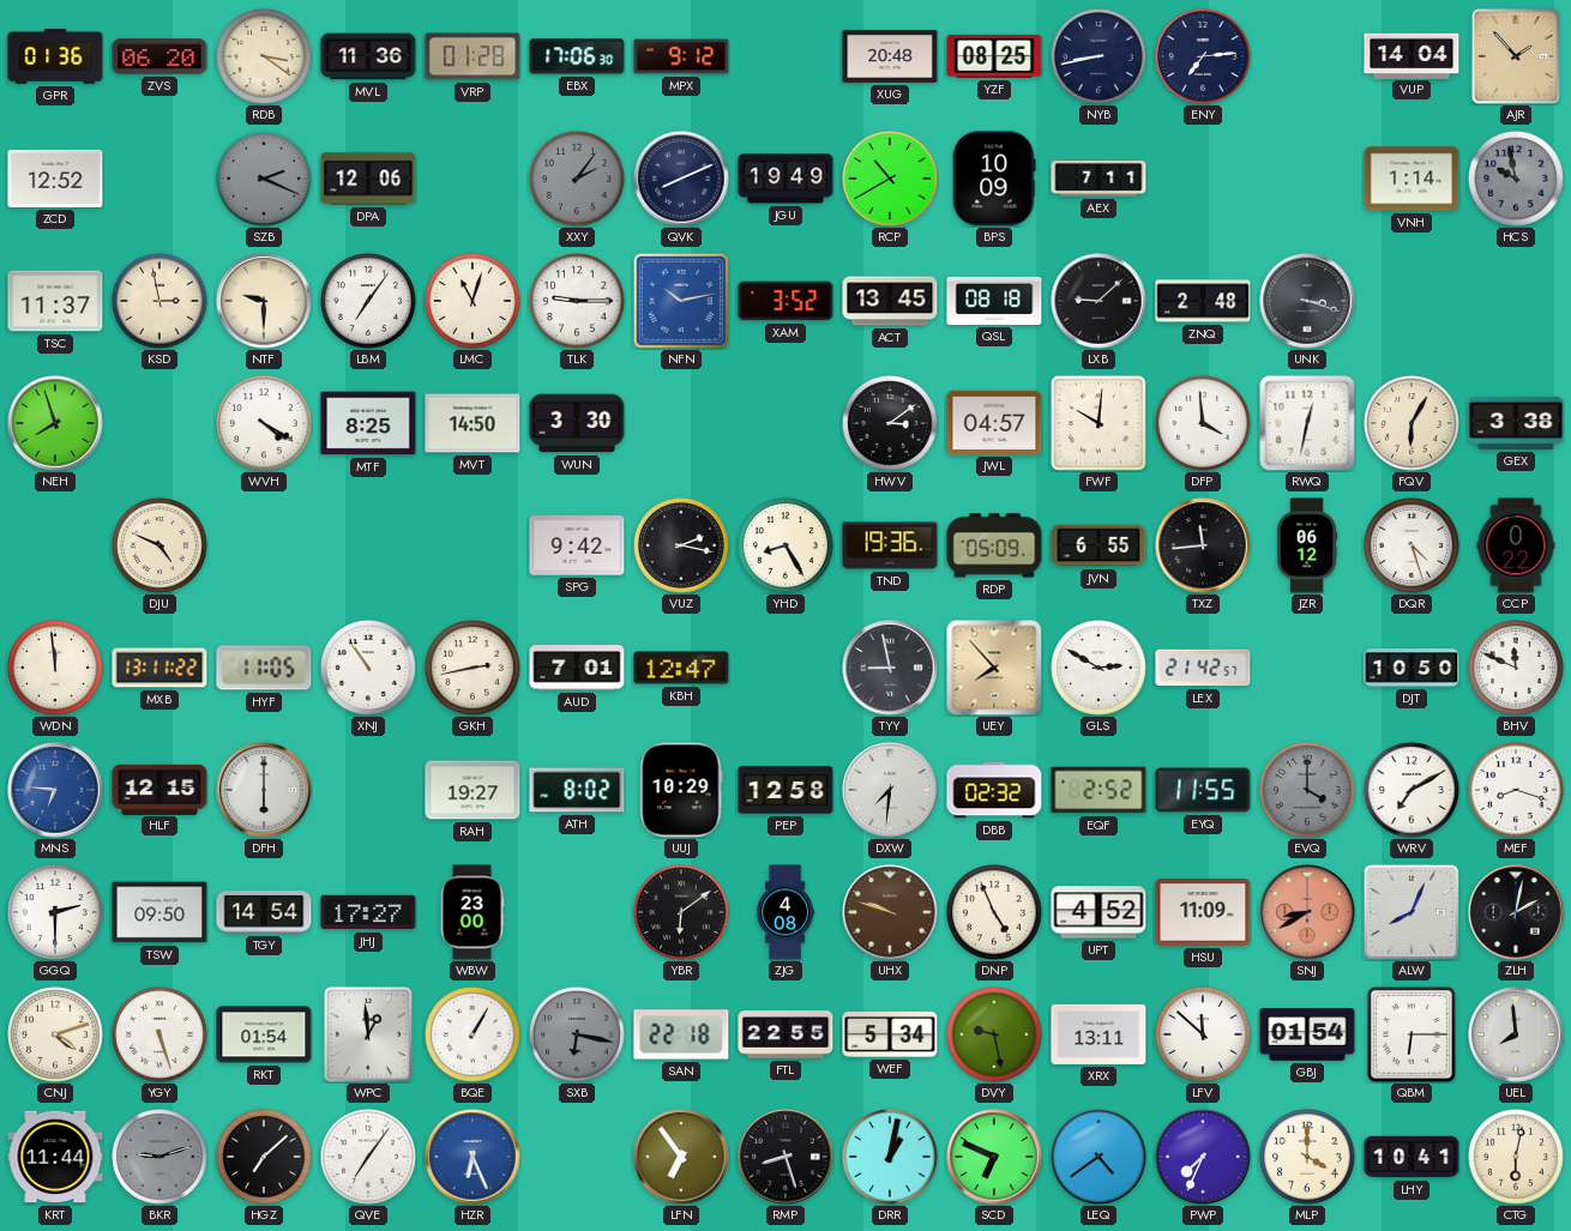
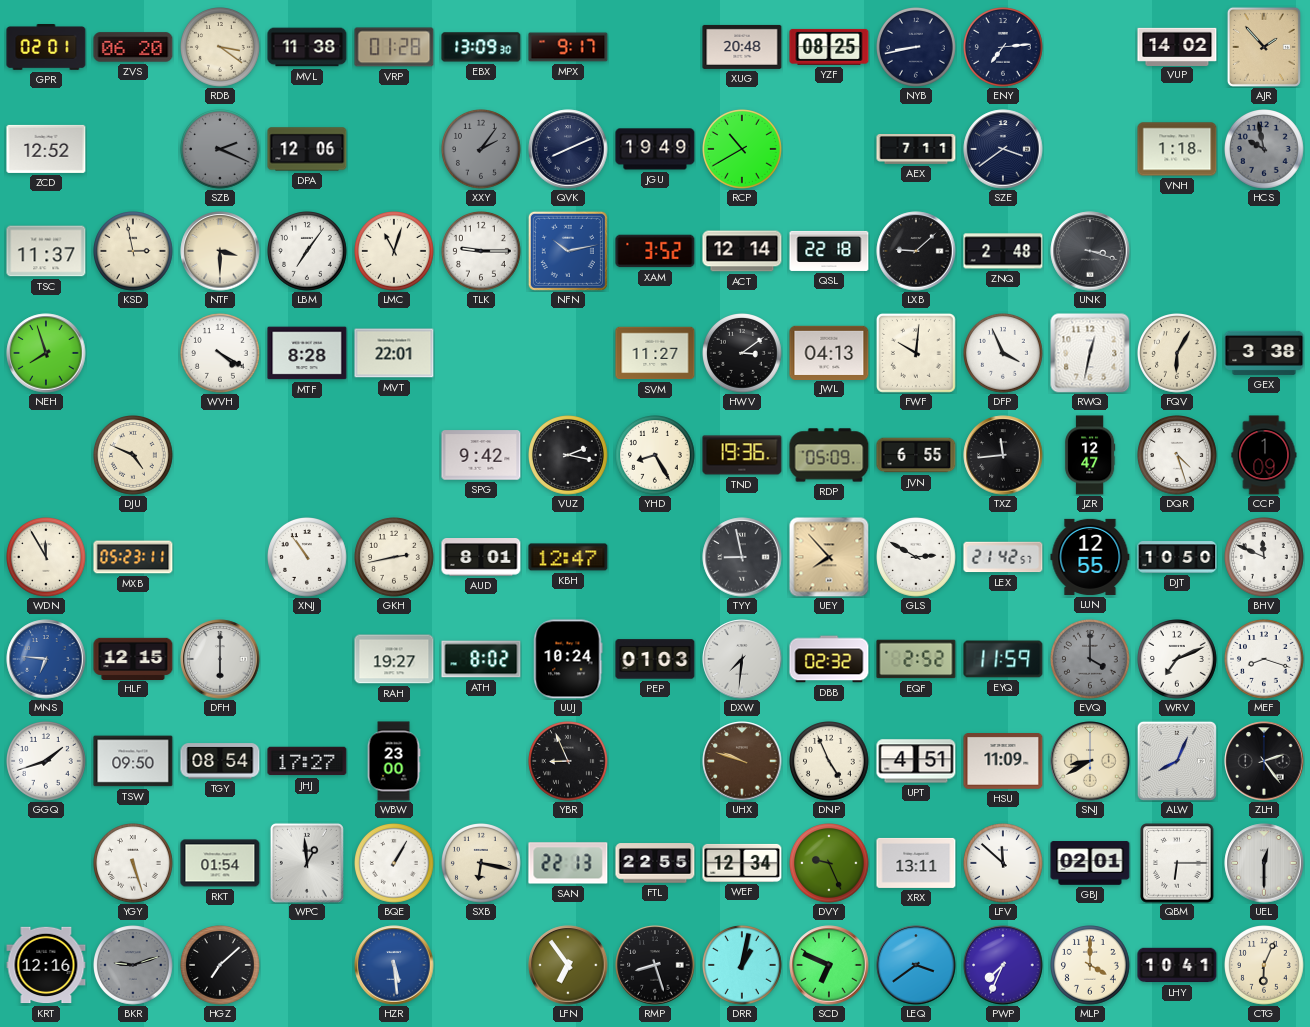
GPR: 01:36 -> 02:01
MVL: 11:36 -> 11:38
EBX: 17:06 -> 13:09
MPX: 9:12 -> 9:17
VUP: 14:04 -> 14:02
BPS: 10:09 -> none
SZE: none -> 3:39
VNH: 1:14 -> 1:18
NTF: 9:30 -> 3:30
ACT: 13:45 -> 12:14
QSL: 08:18 -> 22:18
MTF: 8:25 -> 8:28
MVT: 14:50 -> 22:01
WUN: 3:30 -> none
SVM: none -> 11:27
JWL: 04:57 -> 04:13
DFP: 3:59 -> 3:56
JZR: 06:12 -> 12:47
CCP: 0:22 -> 1:09
WDN: 11:59 -> 11:55
MXB: 13:11 -> 05:23
HYF: 11:05 -> none
AUD: 7:01 -> 8:01
LUN: none -> 12:55
UUJ: 10:29 -> 10:24
PEP: 12:58 -> 01:03
EYQ: 11:55 -> 11:59
WRV: 7:10 -> 7:11
GGQ: 2:30 -> 1:42
TGY: 14:54 -> 08:54
YBR: 6:09 -> 8:56
ZJG: 4:08 -> none
UPT: 4:52 -> 4:51
SNJ dial: salmon -> cream
ZLH: 2:02 -> 2:24
CNJ: 4:12 -> none
SXB dial: grey -> cream
SAN: 22:18 -> 22:13
WEF: 5:34 -> 12:34
DVY: 9:28 -> 9:26
GBJ: 01:54 -> 02:01
UEL: 7:59 -> 12:30
KRT: 11:44 -> 12:16
QVE: 7:06 -> none
HZR: 6:26 -> 5:29
LEQ: 4:39 -> 3:39
CTG: 6:02 -> 6:04
